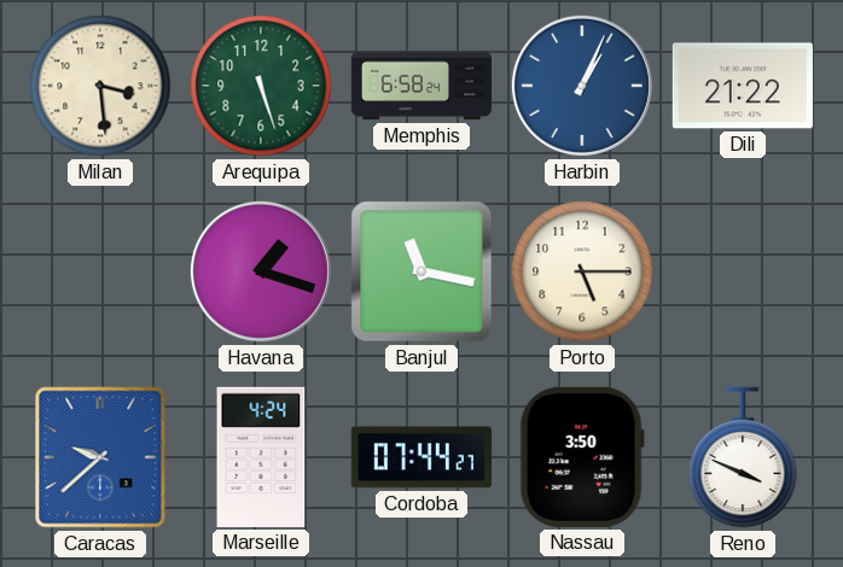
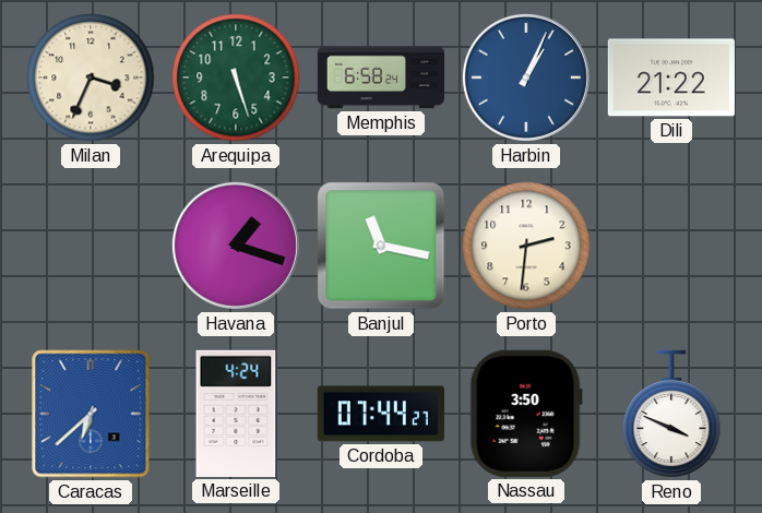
Milan: 3:29 -> 3:34
Porto: 5:15 -> 2:31
Caracas: 9:38 -> 6:38
